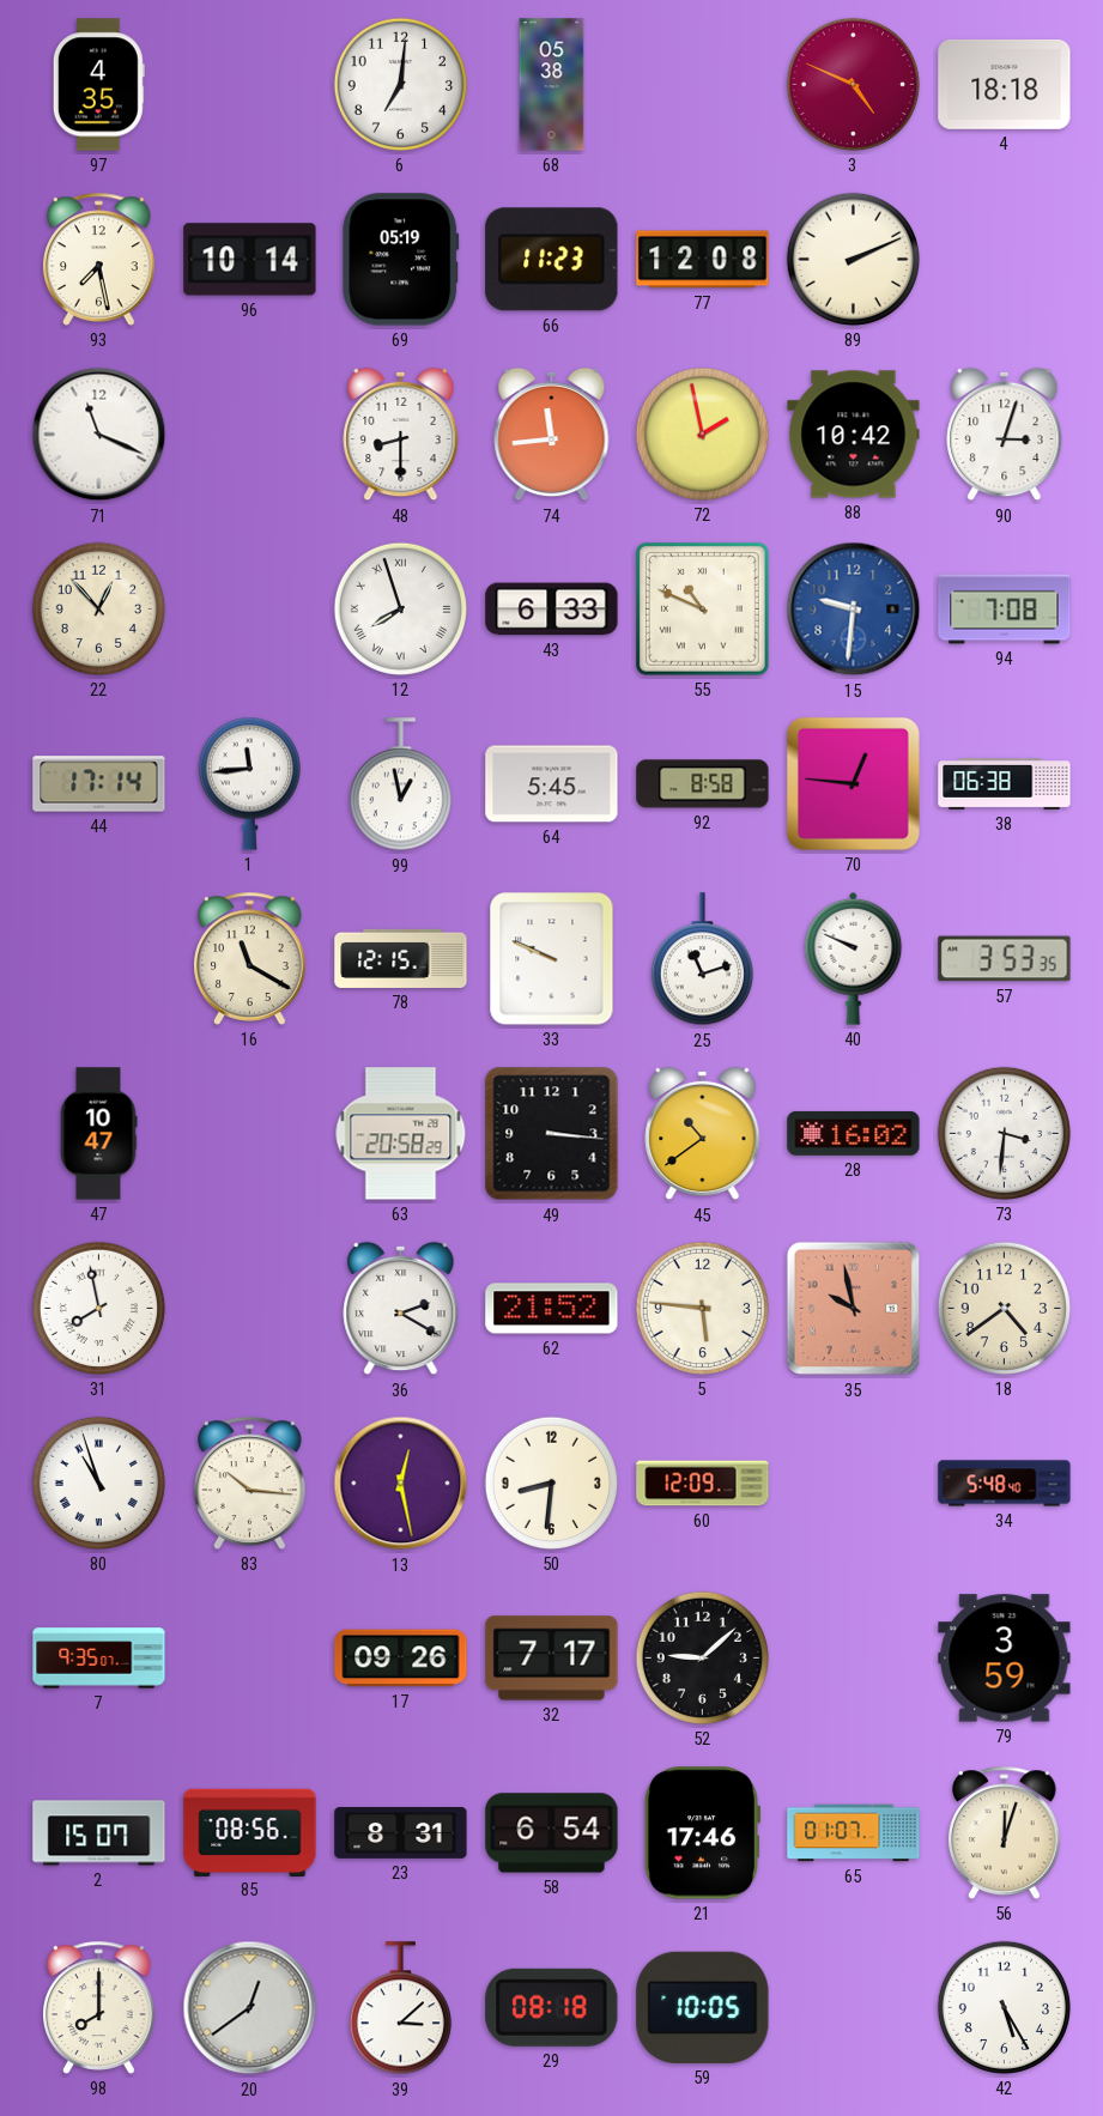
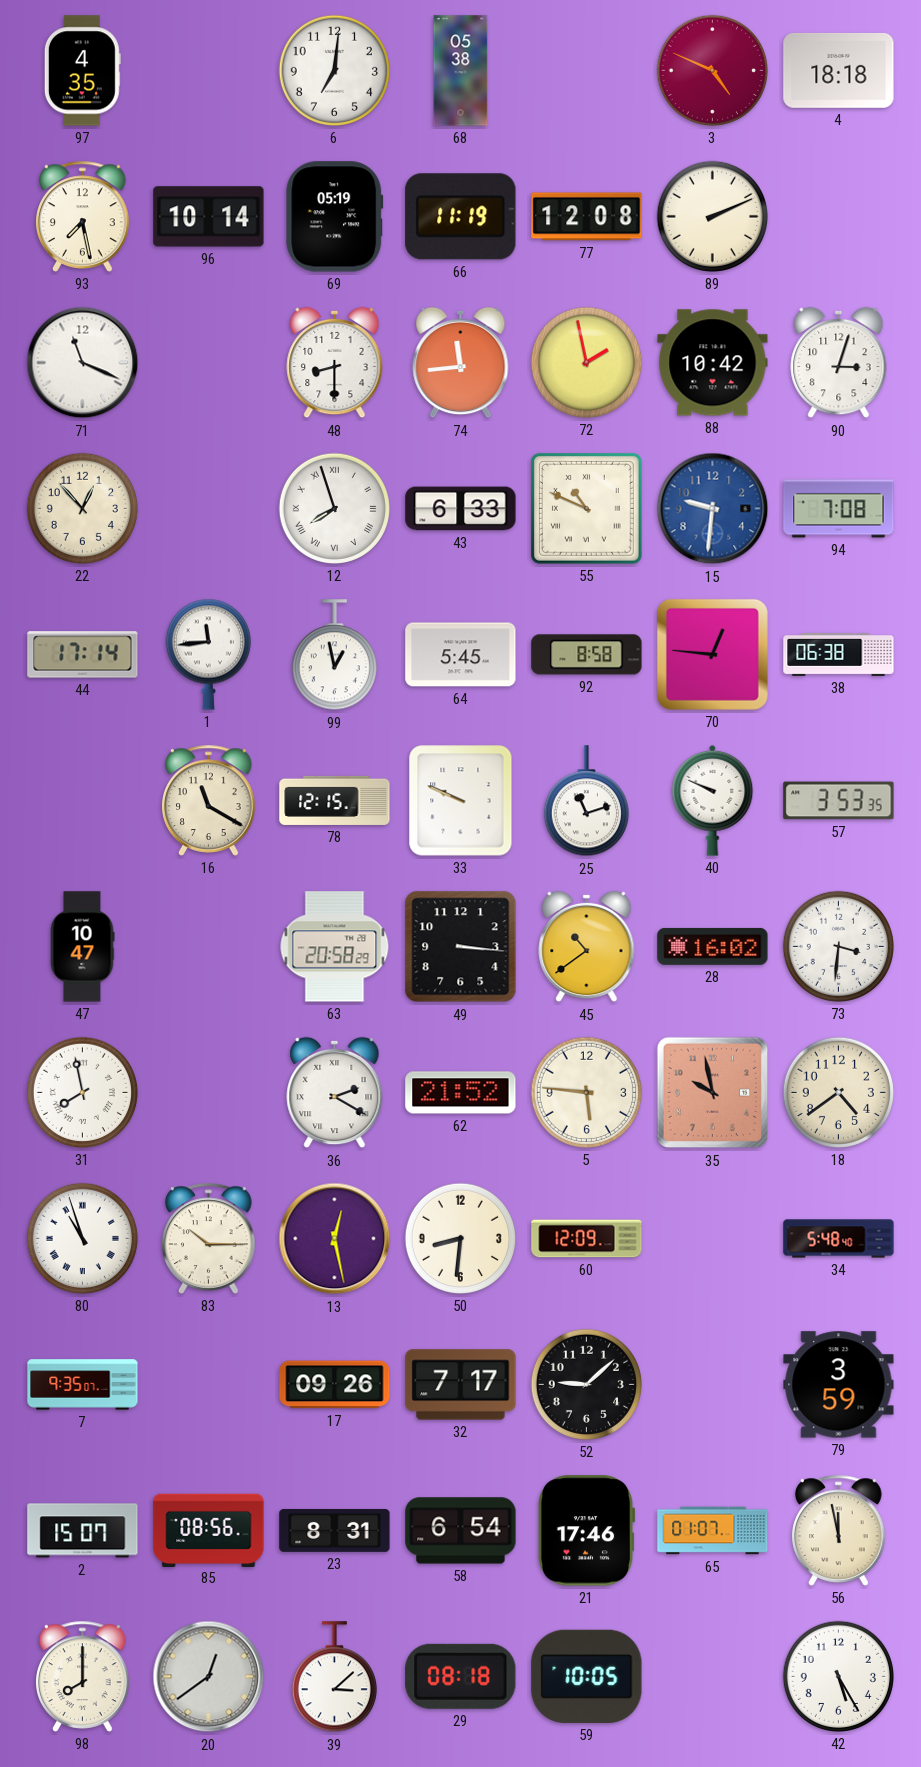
66: 11:23 -> 11:19
83: 10:16 -> 10:15
56: 12:03 -> 11:58
